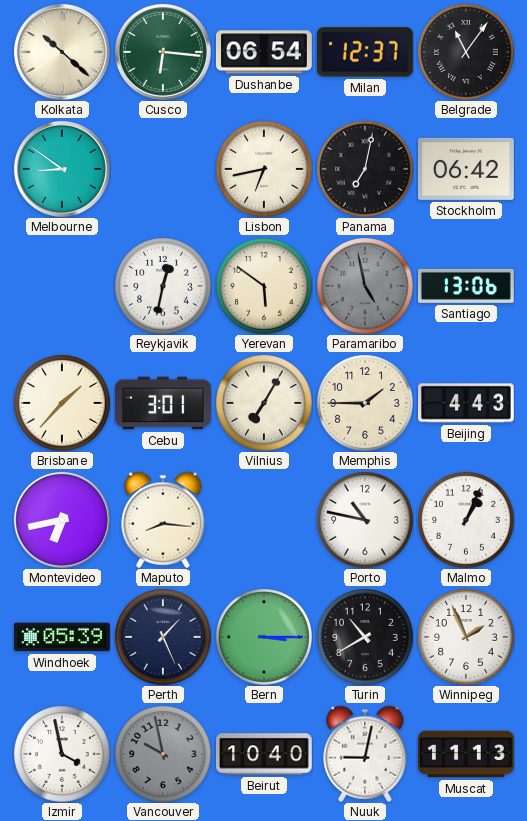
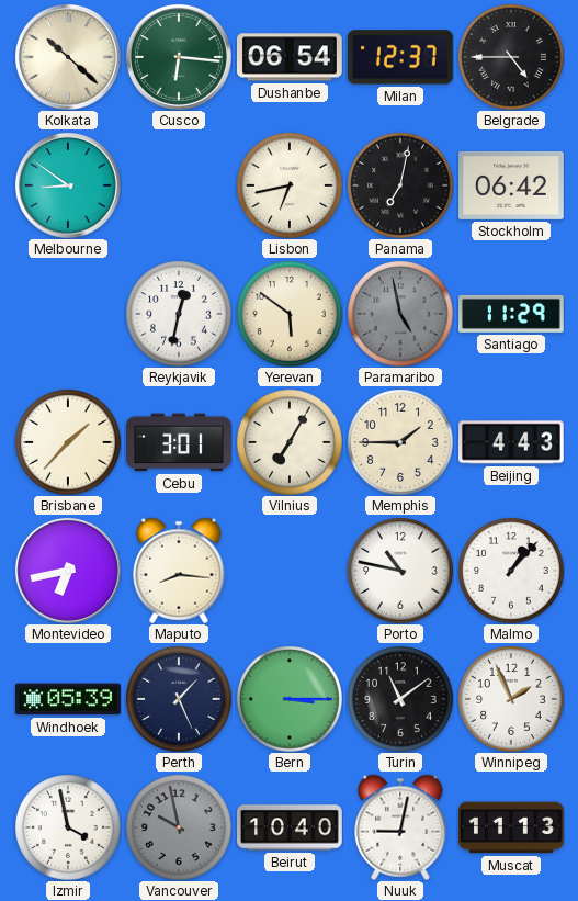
Belgrade: 11:06 -> 4:45
Santiago: 13:06 -> 11:29
Malmo: 1:04 -> 1:07
Turin: 10:40 -> 11:09
